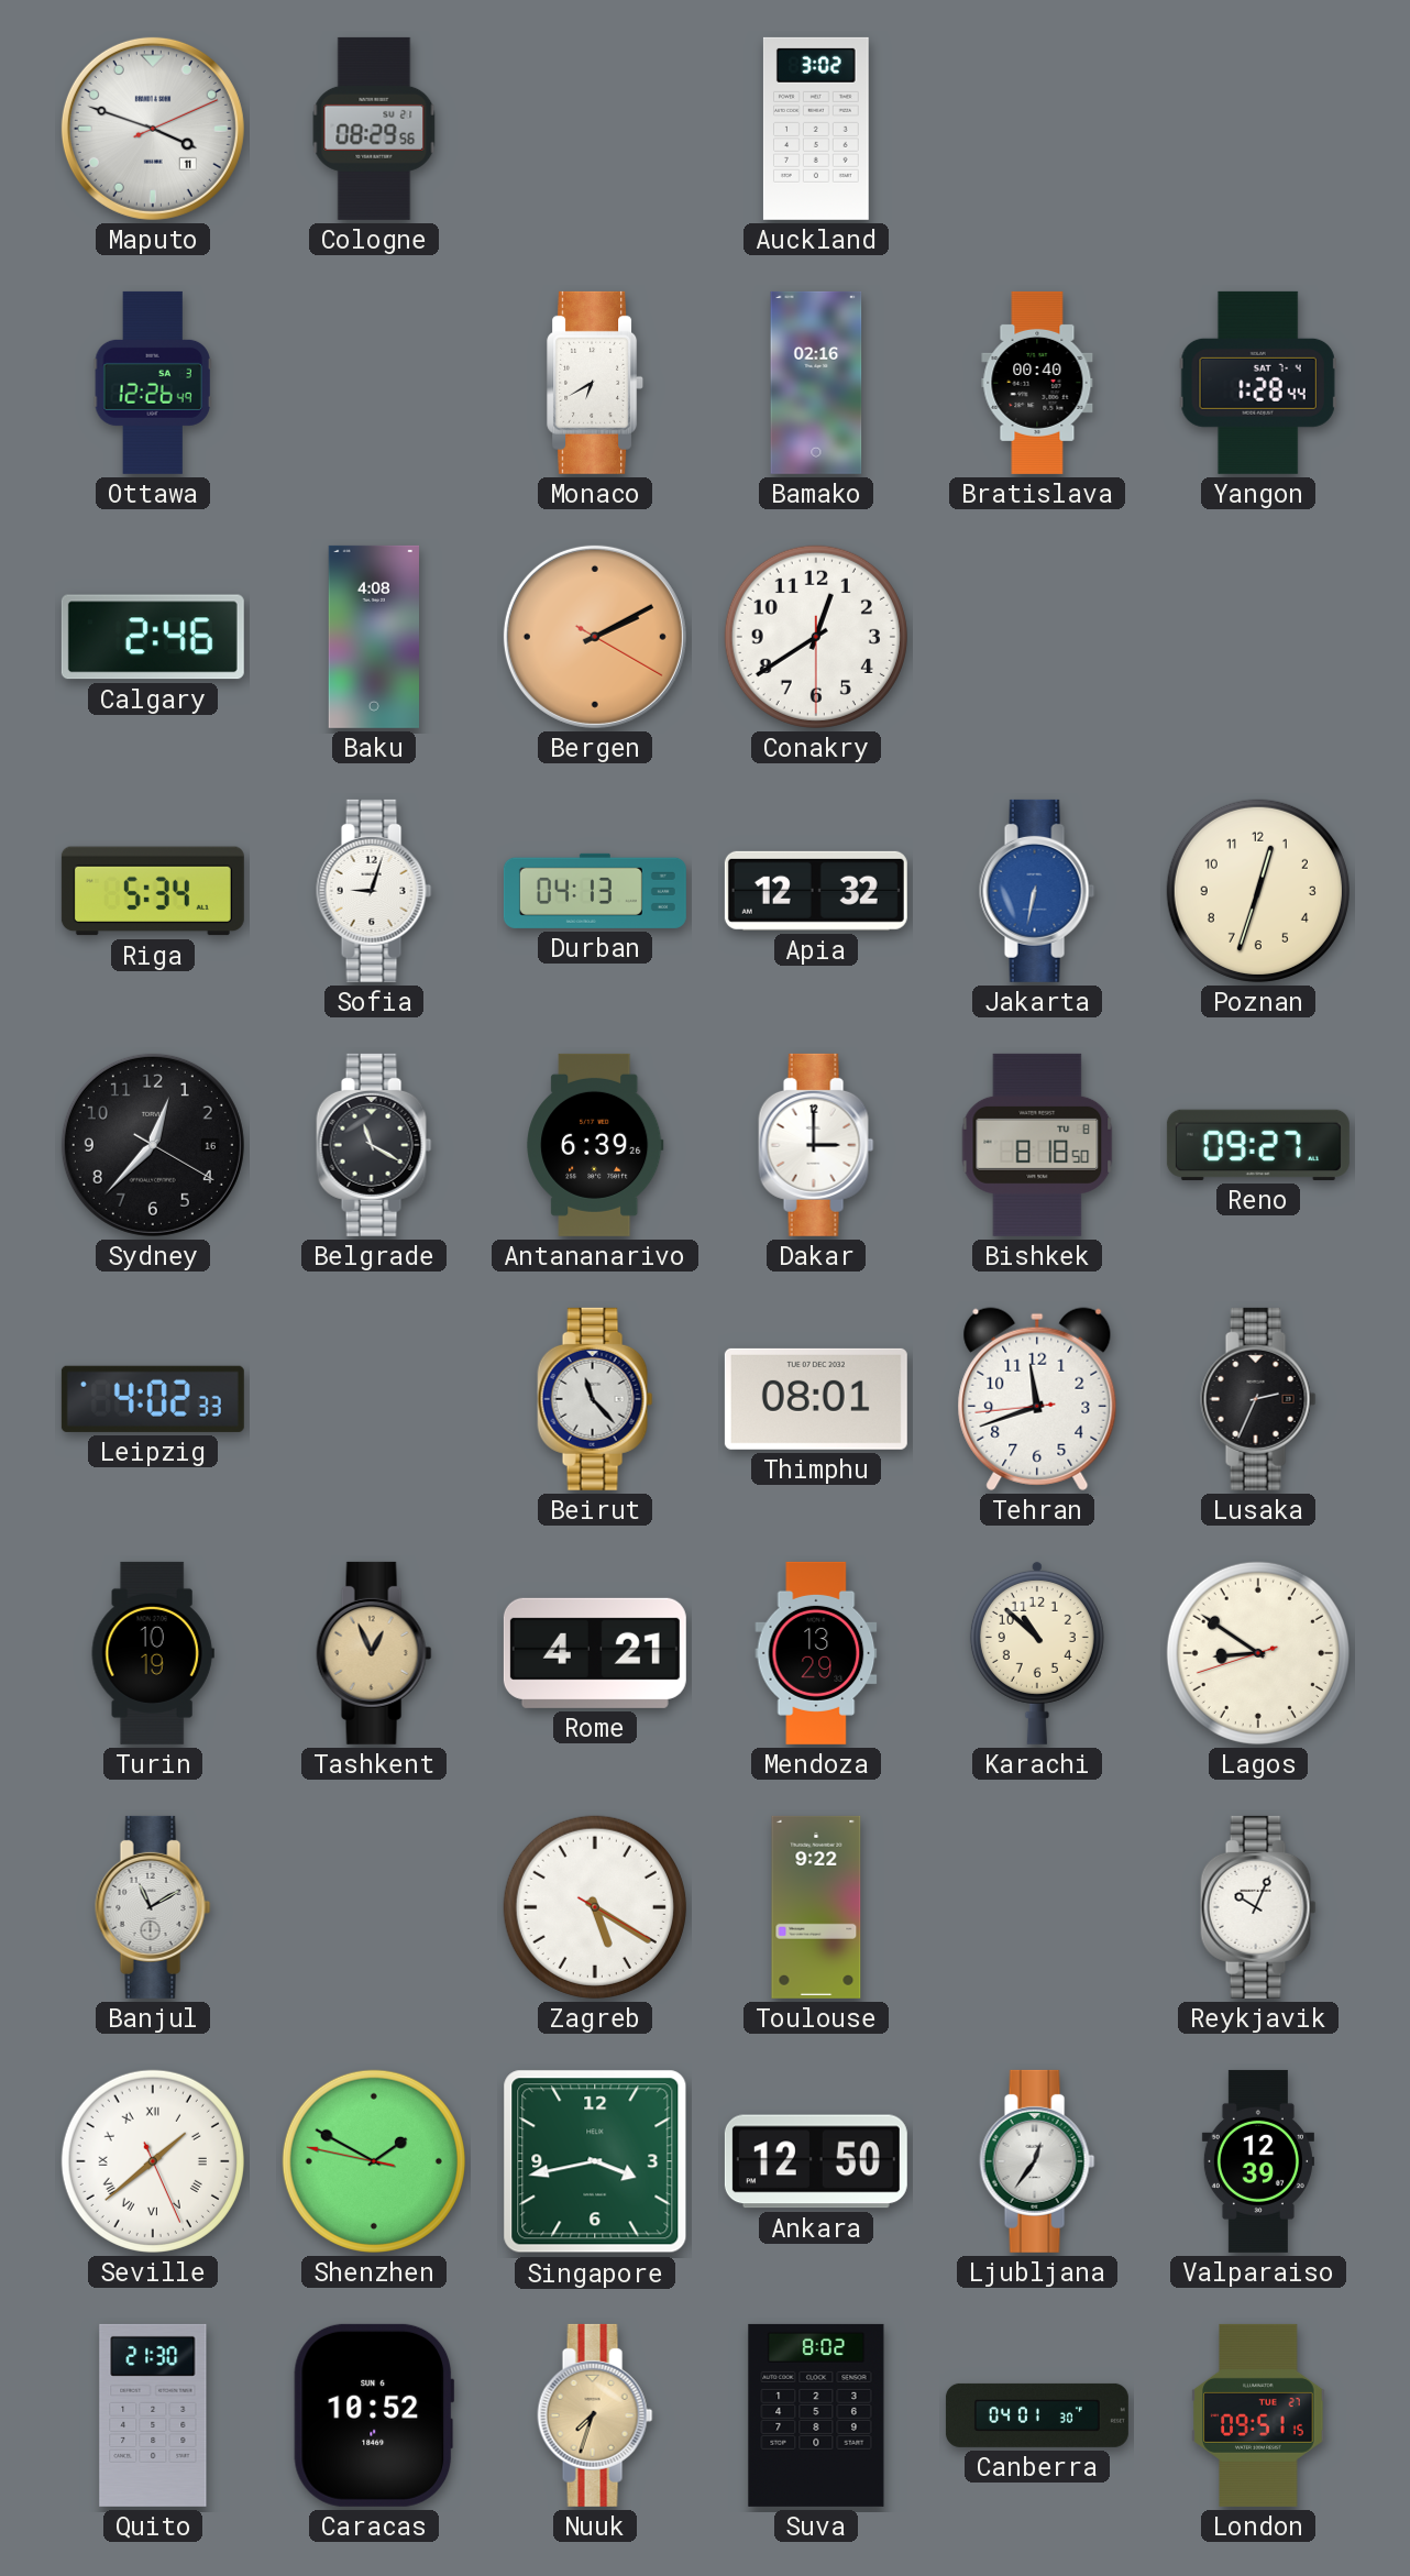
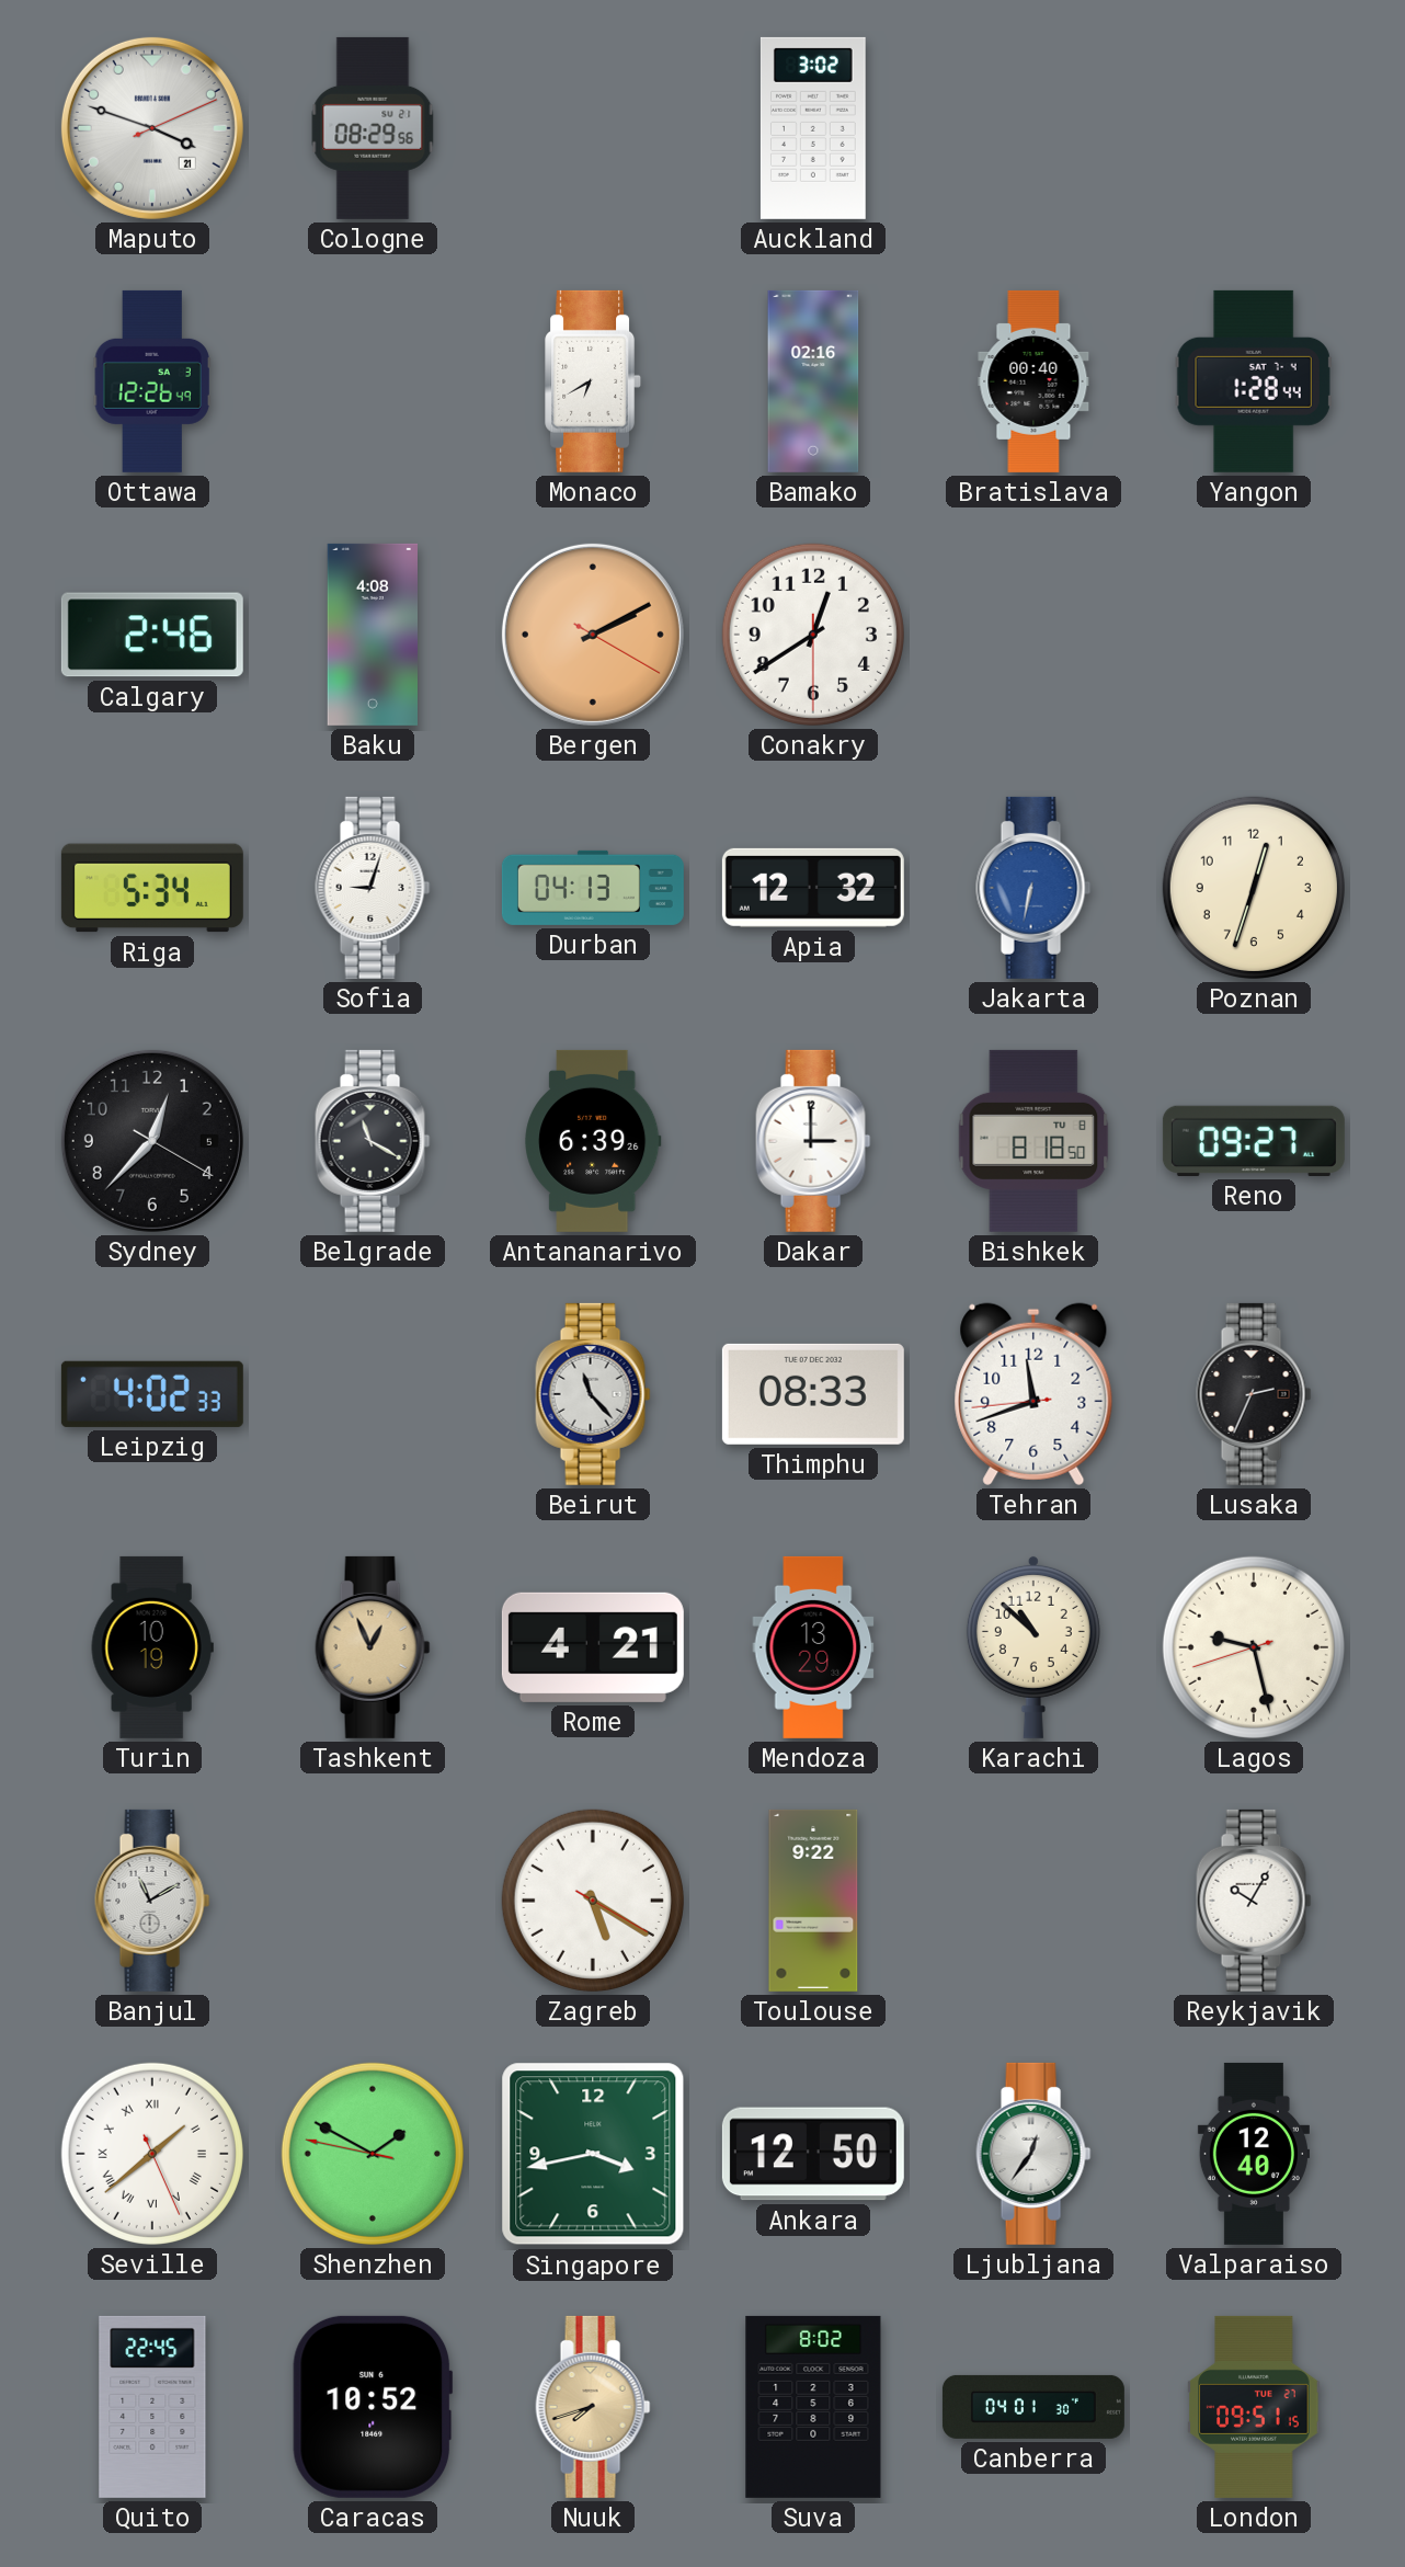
Maputo date: 11 -> 21
Sydney date: 16 -> 5
Thimphu: 08:01 -> 08:33
Lagos: 8:50 -> 9:27
Reykjavik: 10:04 -> 10:05
Valparaiso: 12:39 -> 12:40
Quito: 21:30 -> 22:45
Nuuk: 7:33 -> 7:42
